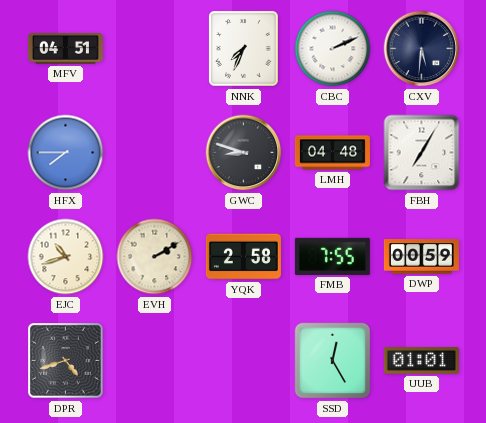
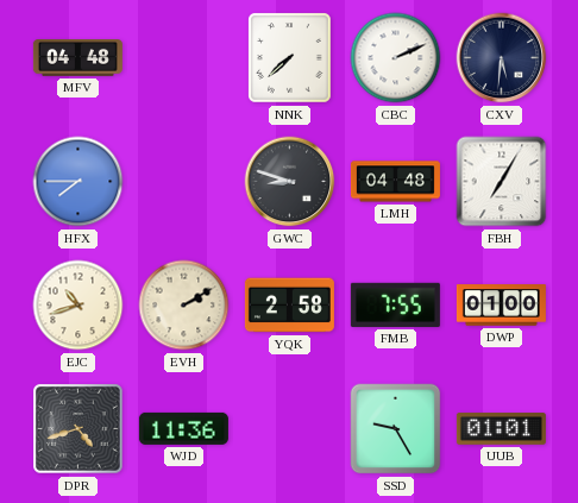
MFV: 04:51 -> 04:48
NNK: 7:34 -> 7:38
DWP: 00:59 -> 01:00
WJD: none -> 11:36
SSD: 12:25 -> 9:25
